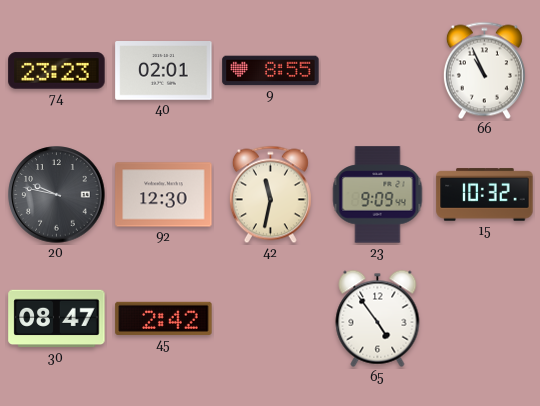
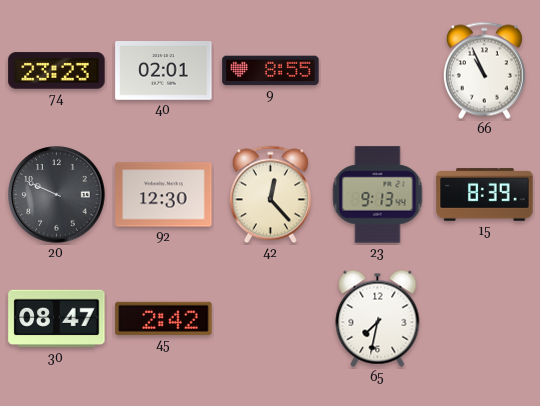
20: 9:47 -> 9:49
42: 11:32 -> 12:23
23: 9:09 -> 9:13
15: 10:32 -> 8:39
65: 4:54 -> 7:32
